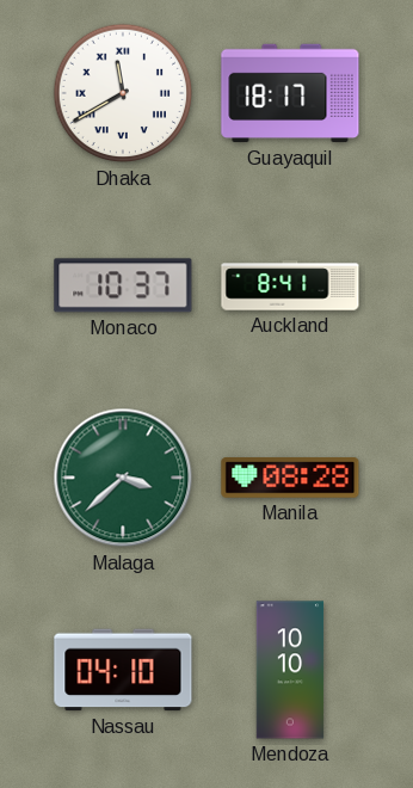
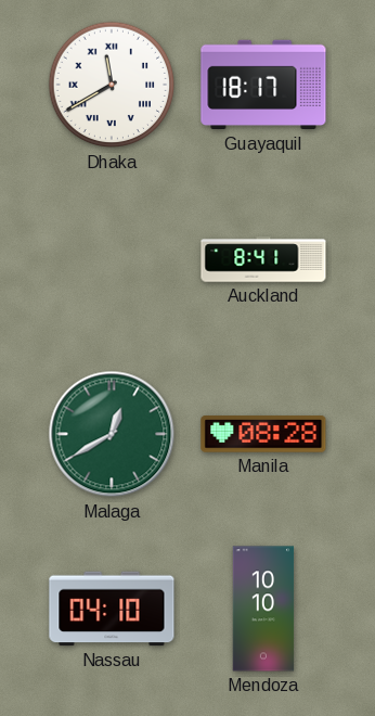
Monaco: 10:37 -> none
Malaga: 3:38 -> 12:40
